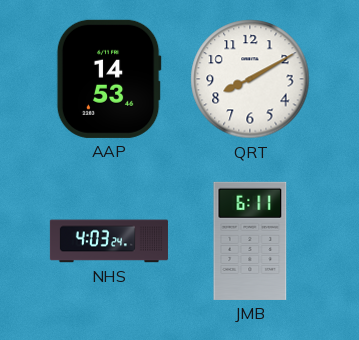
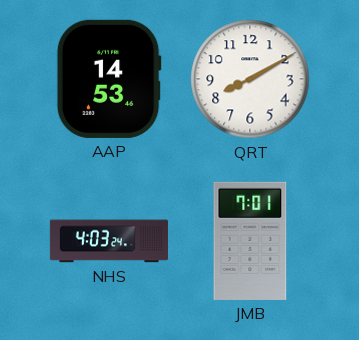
JMB: 6:11 -> 7:01
